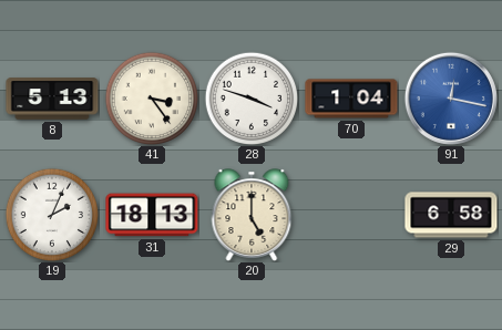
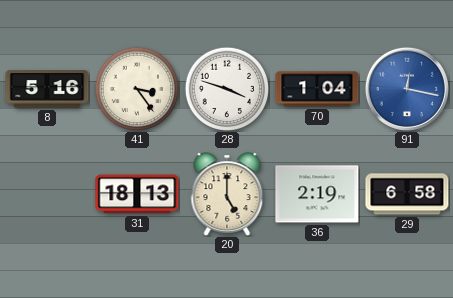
8: 5:13 -> 5:16
19: 2:04 -> none
36: none -> 2:19
